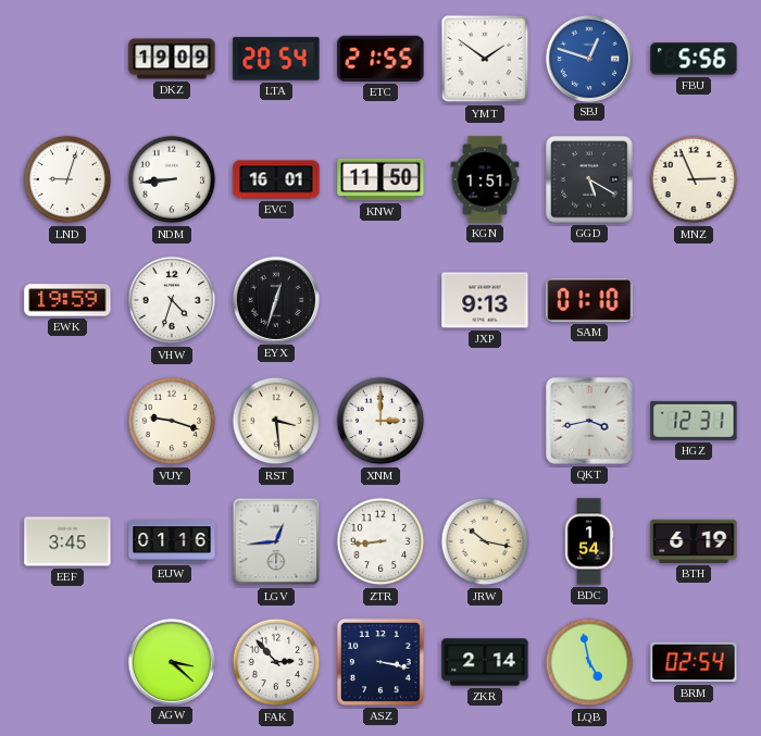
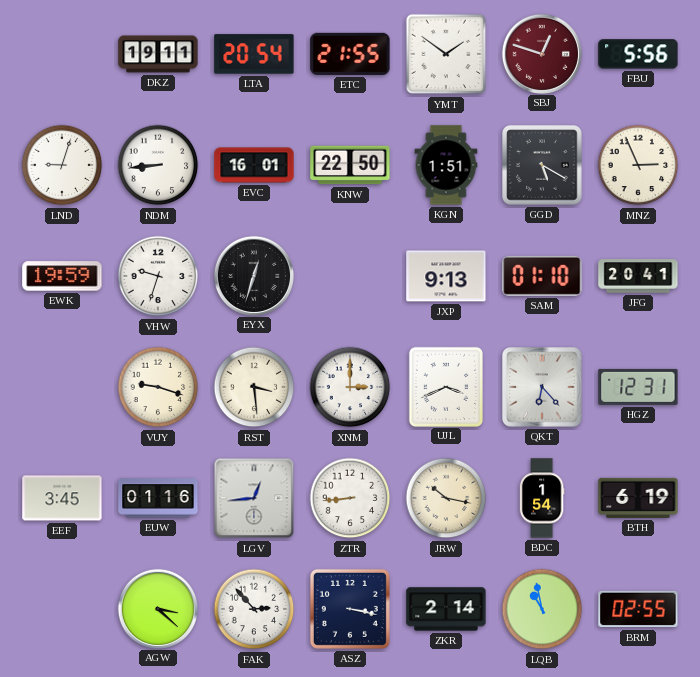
DKZ: 19:09 -> 19:11
SBJ dial: blue -> burgundy
KNW: 11:50 -> 22:50
VHW: 4:33 -> 9:33
JFG: none -> 20:41
UJL: none -> 3:41
QKT: 3:43 -> 6:23
LQB: 4:58 -> 10:58
BRM: 02:54 -> 02:55
